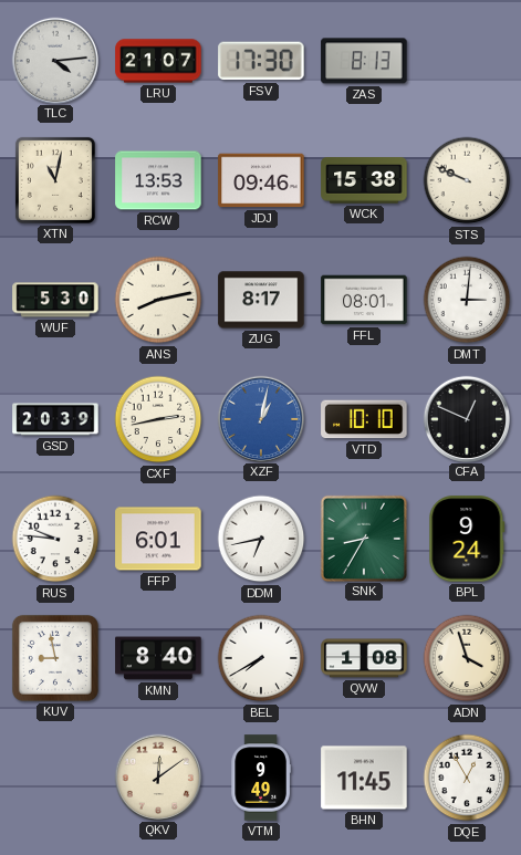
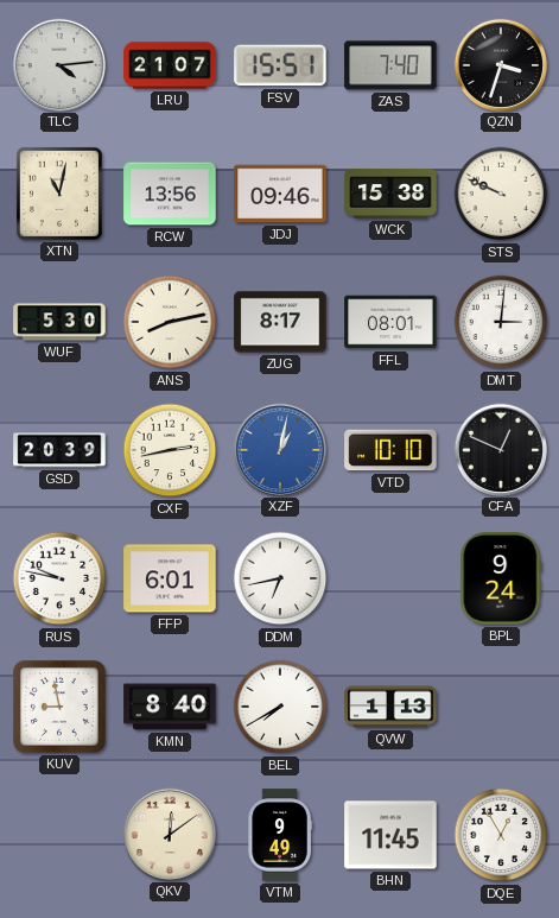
FSV: 17:30 -> 15:51
ZAS: 8:13 -> 7:40
QZN: none -> 3:33
RCW: 13:53 -> 13:56
RUS: 9:46 -> 9:47
SNK: 8:35 -> none
QVW: 1:08 -> 1:13
ADN: 3:57 -> none
